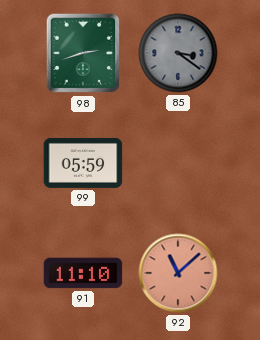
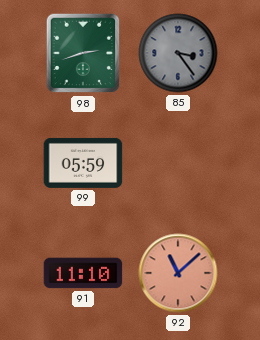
85: 3:21 -> 3:24
